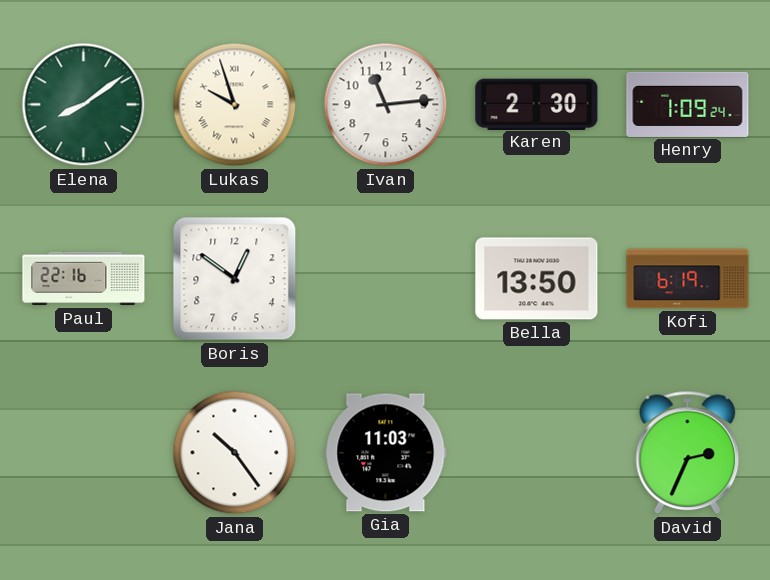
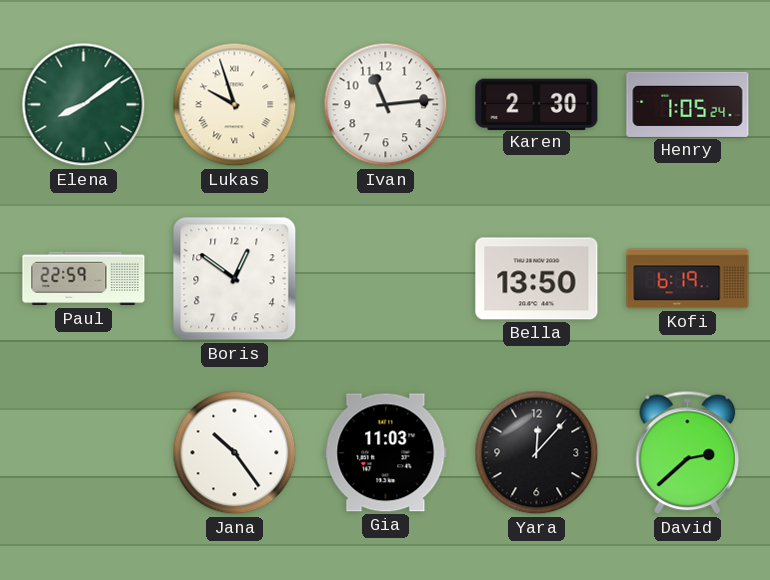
Henry: 1:09 -> 1:05
Paul: 22:16 -> 22:59
Yara: none -> 12:07
David: 2:34 -> 2:38
